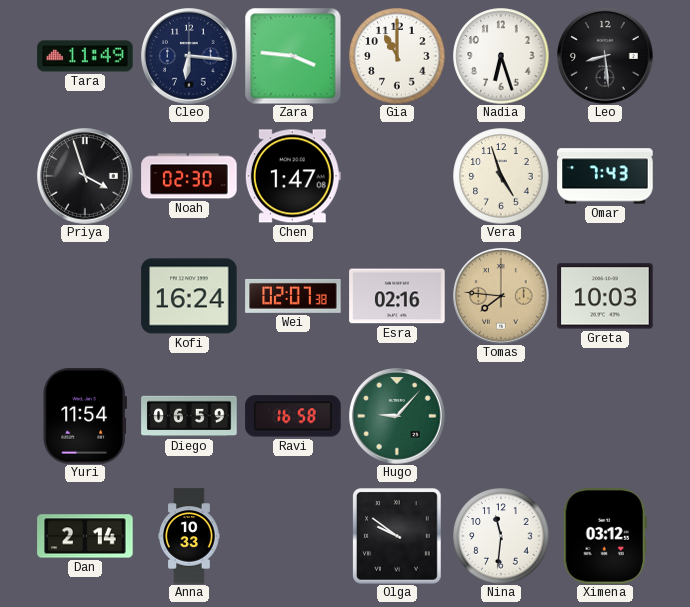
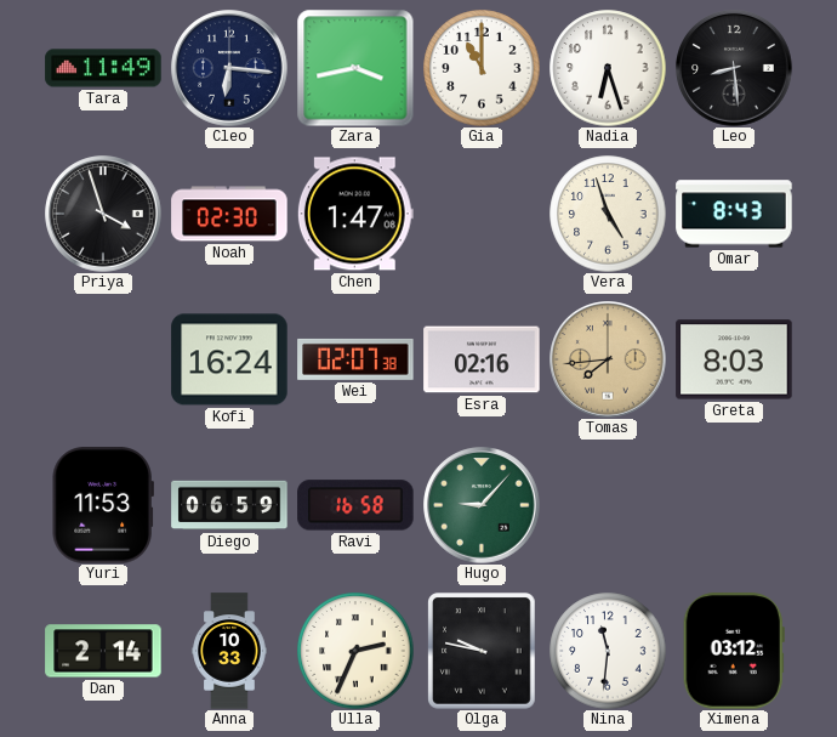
Zara: 3:46 -> 3:43
Omar: 7:43 -> 8:43
Tomas: 7:46 -> 7:44
Greta: 10:03 -> 8:03
Yuri: 11:54 -> 11:53
Ulla: none -> 2:34
Olga: 9:51 -> 9:47
